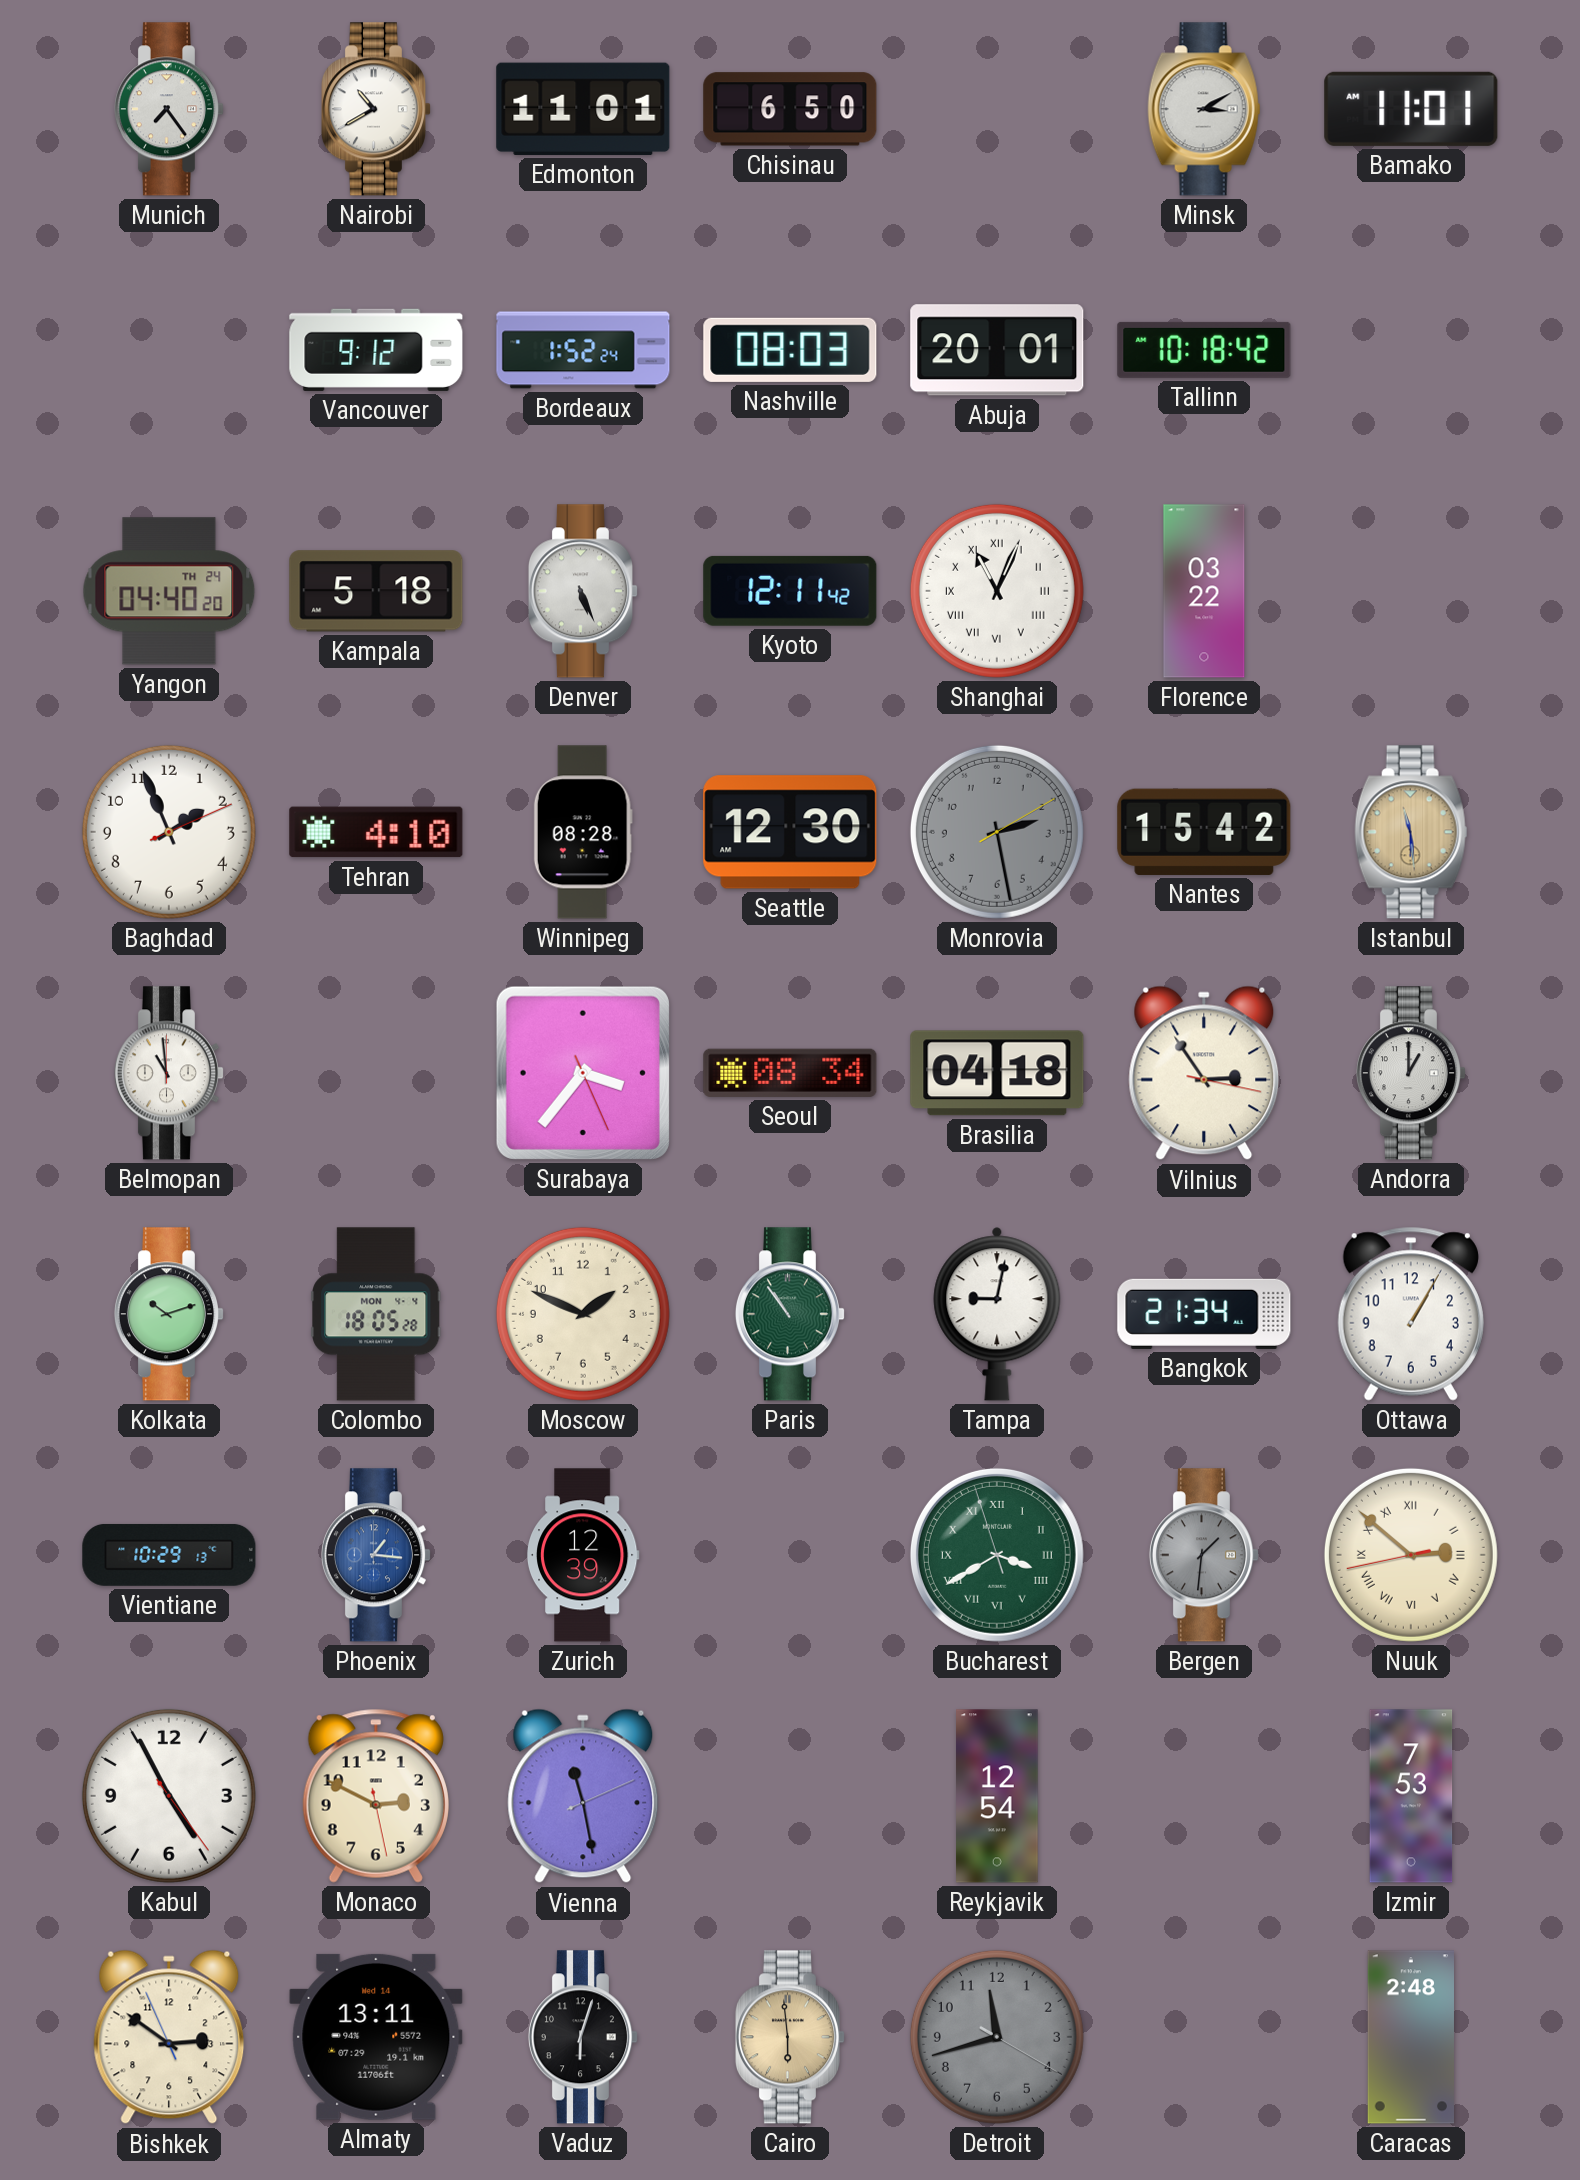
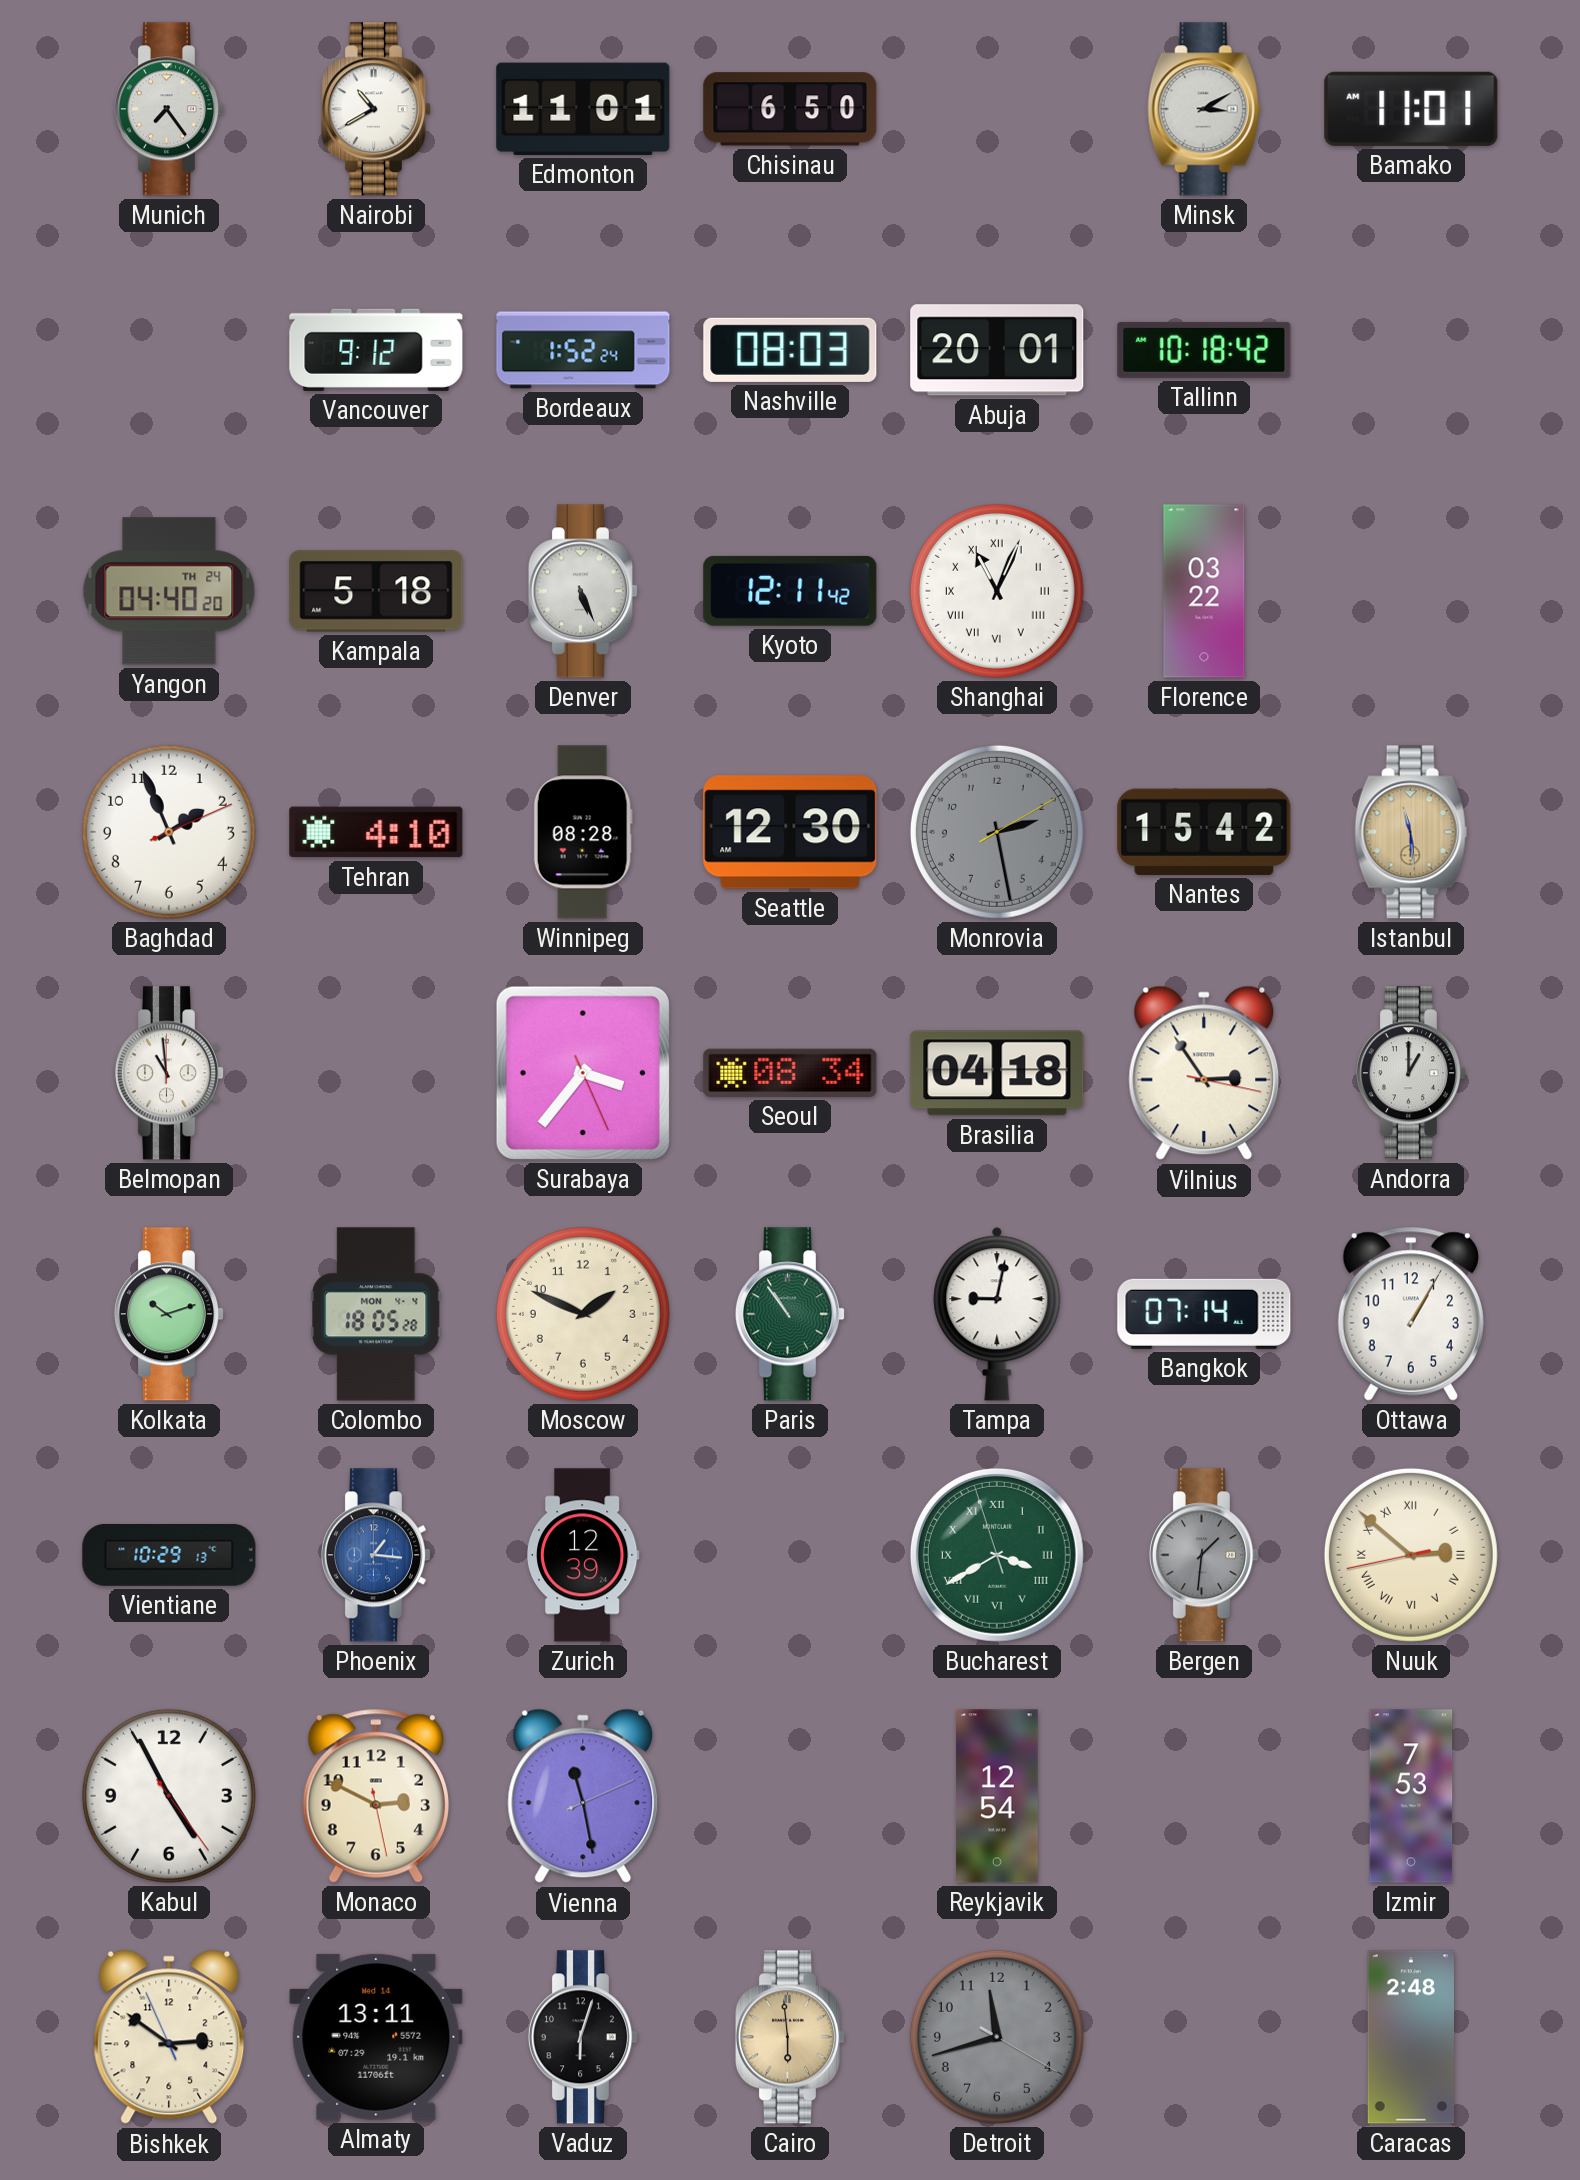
Bangkok: 21:34 -> 07:14
